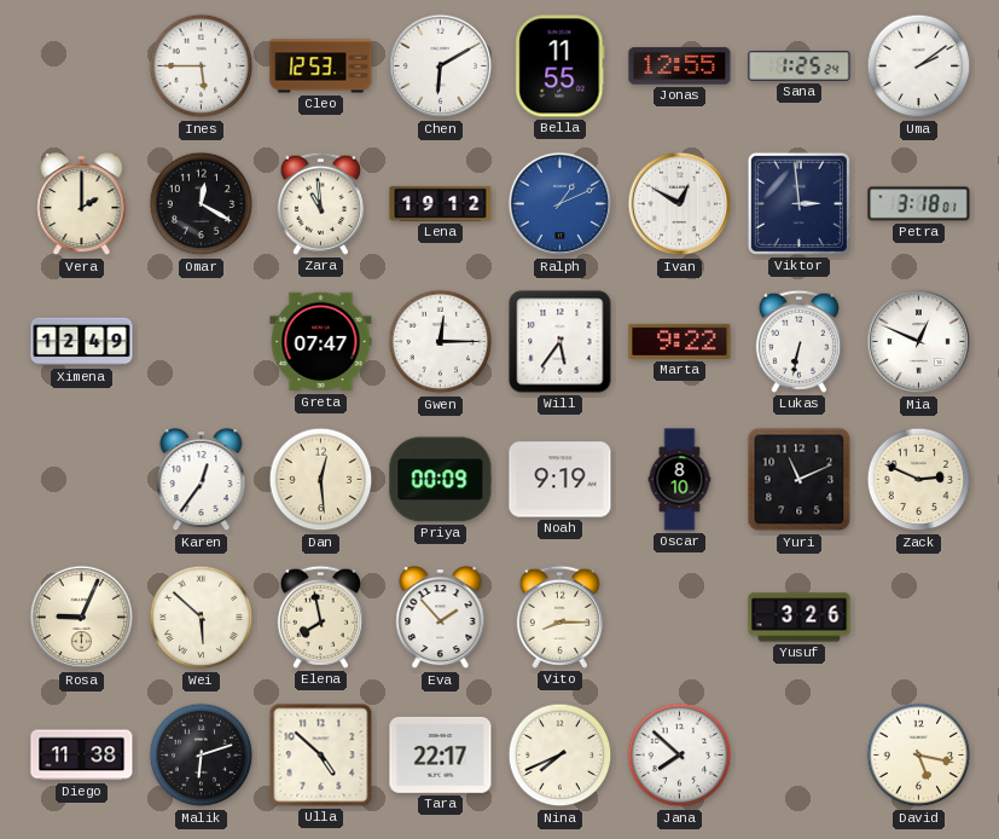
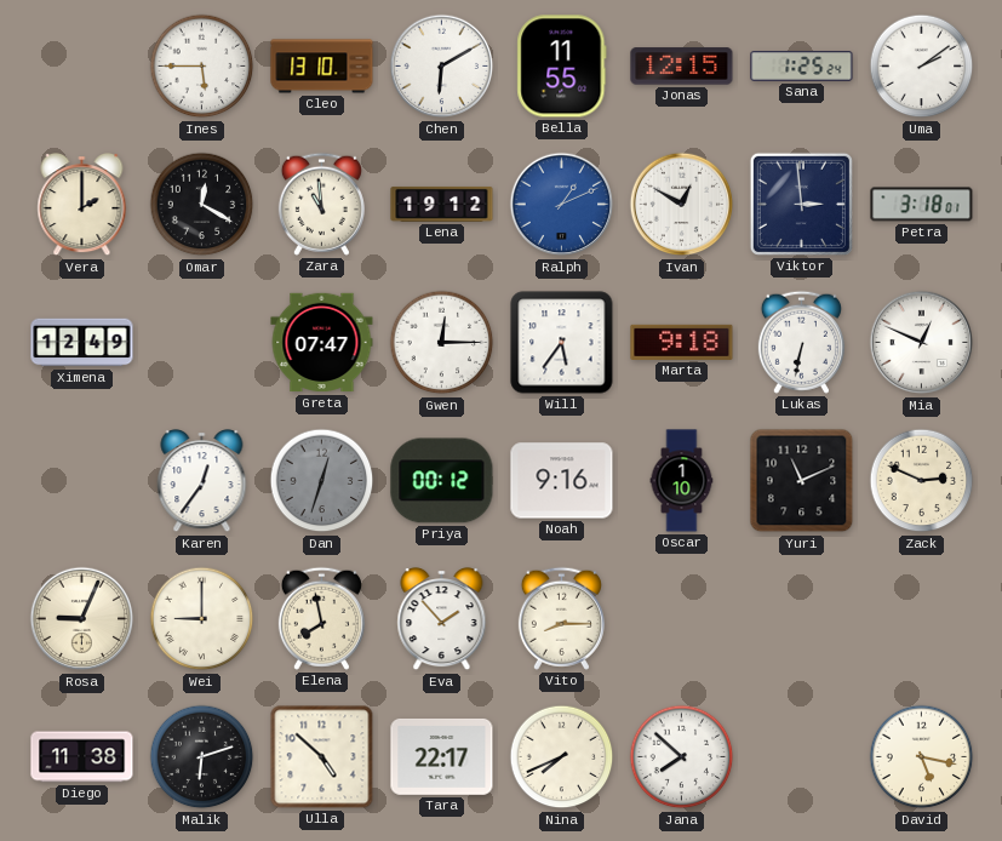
Cleo: 12:53 -> 13:10
Jonas: 12:55 -> 12:15
Marta: 9:22 -> 9:18
Dan: 12:29 -> 12:33
Dan dial: cream -> grey
Priya: 00:09 -> 00:12
Noah: 9:19 -> 9:16
Oscar: 8:10 -> 1:10
Wei: 5:52 -> 9:00
Yusuf: 3:26 -> none
